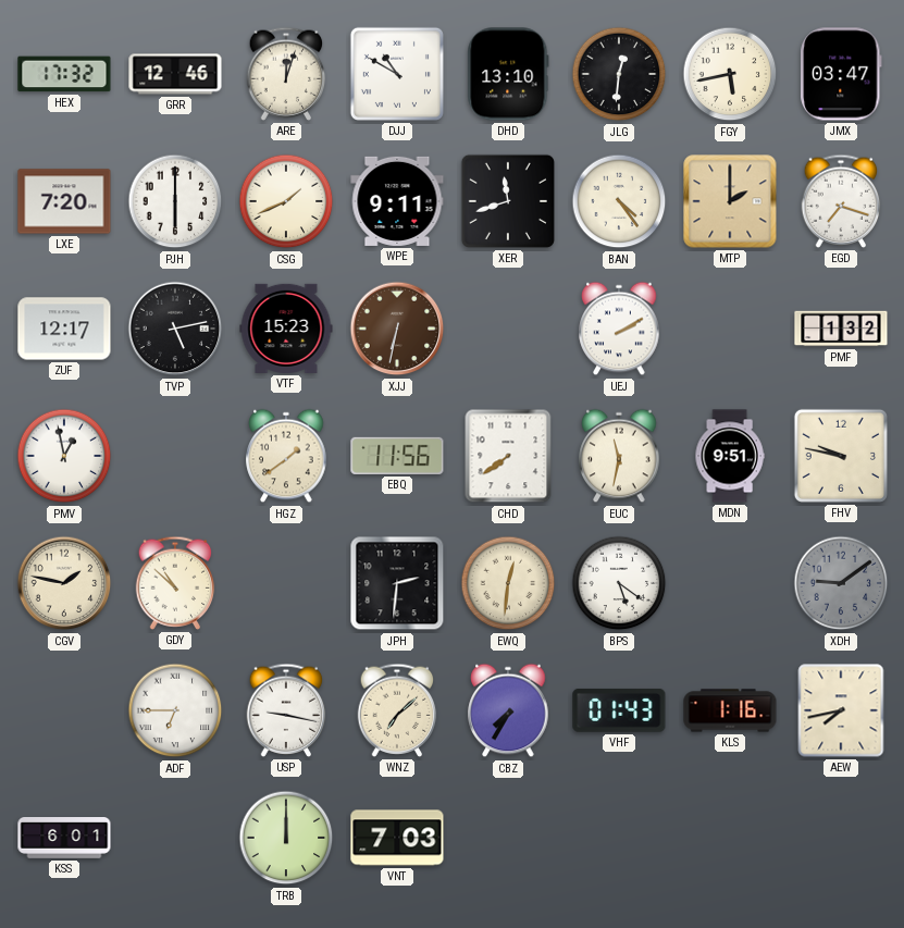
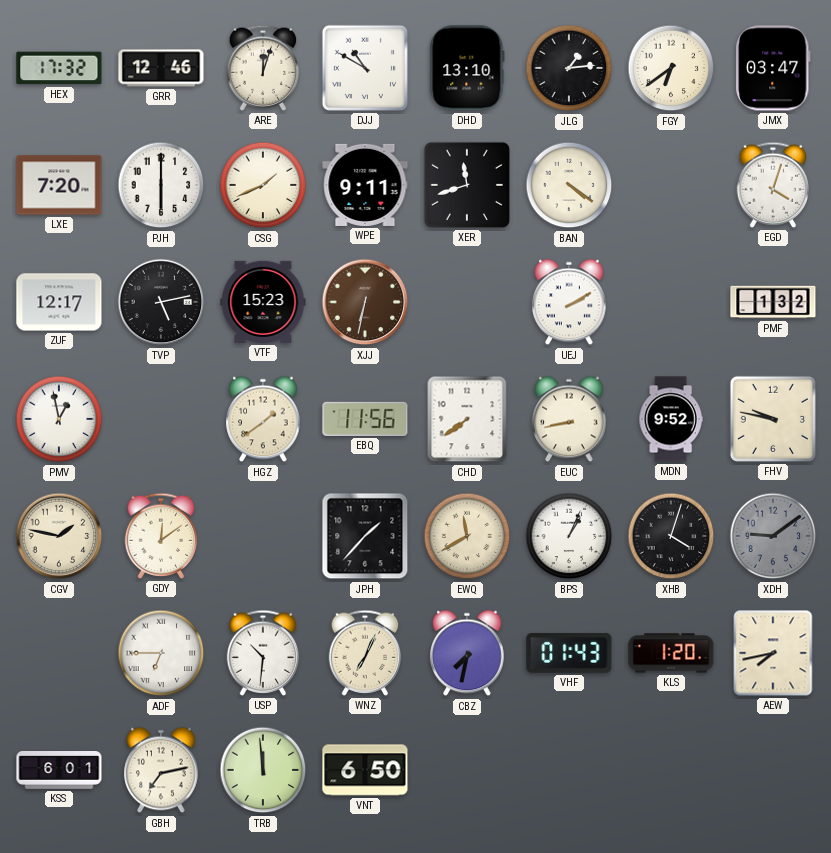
JLG: 12:31 -> 1:14
FGY: 5:43 -> 6:39
BAN: 4:24 -> 4:21
MTP: 2:00 -> none
EGD: 7:18 -> 4:03
EUC: 11:32 -> 8:43
MDN: 9:51 -> 9:52
GDY: 10:52 -> 12:09
JPH: 2:31 -> 1:37
EWQ: 12:31 -> 11:40
BPS: 5:21 -> 1:04
XHB: none -> 4:03
USP: 9:17 -> 10:31
WNZ: 7:08 -> 7:04
CBZ: 7:35 -> 7:32
KLS: 1:16 -> 1:20
GBH: none -> 7:13
TRB: 12:00 -> 11:59
VNT: 7:03 -> 6:50
